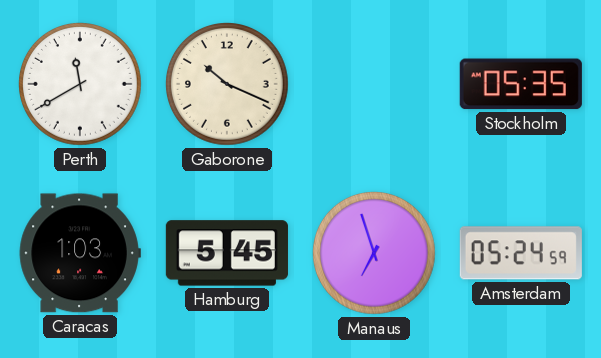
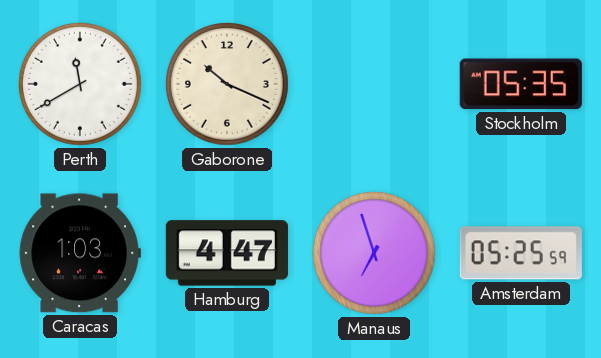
Hamburg: 5:45 -> 4:47
Amsterdam: 05:24 -> 05:25
